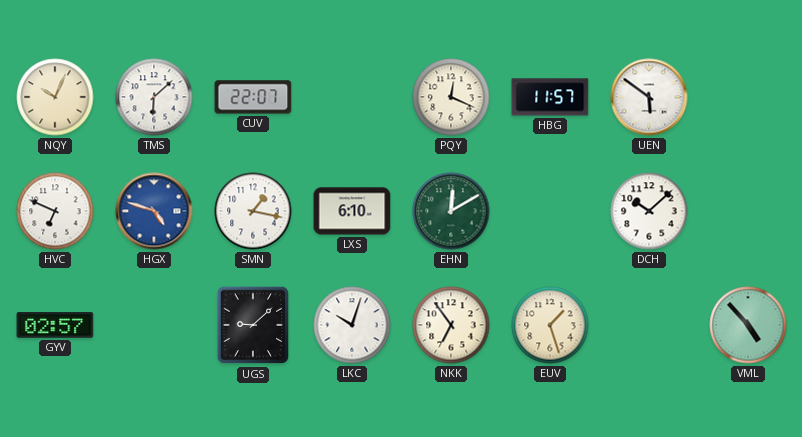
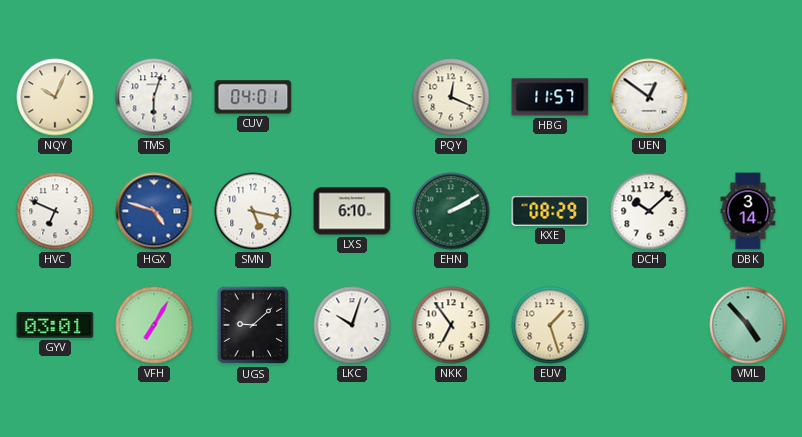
TMS: 6:08 -> 6:03
CUV: 22:07 -> 04:01
UEN: 5:51 -> 12:51
SMN: 1:17 -> 5:17
EHN: 12:10 -> 2:10
KXE: none -> 08:29
DBK: none -> 3:14
GYV: 02:57 -> 03:01
VFH: none -> 7:05
